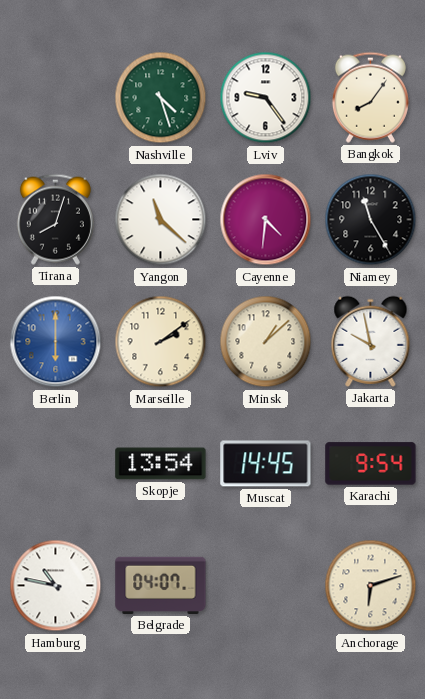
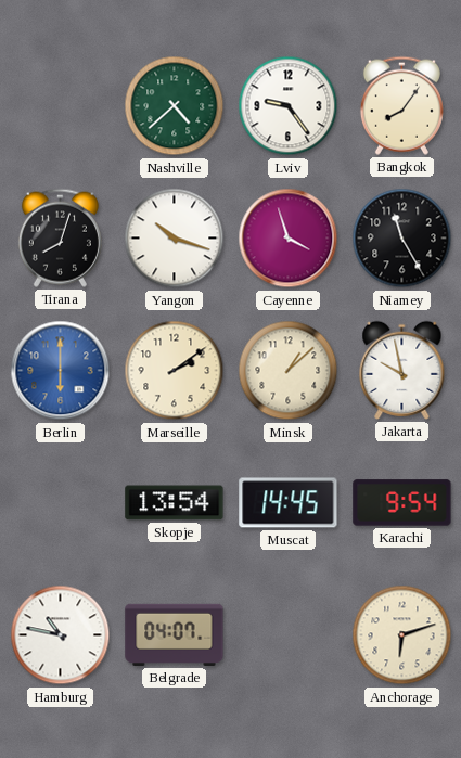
Nashville: 4:27 -> 4:38
Yangon: 11:22 -> 10:18
Cayenne: 4:31 -> 3:57
